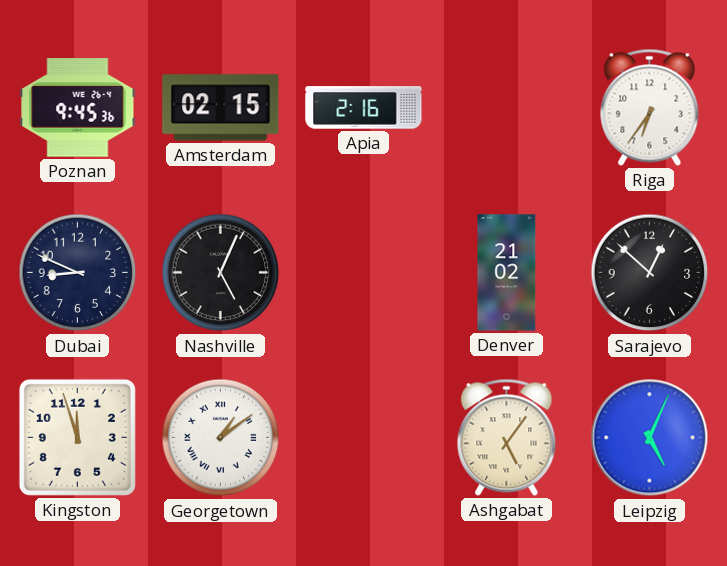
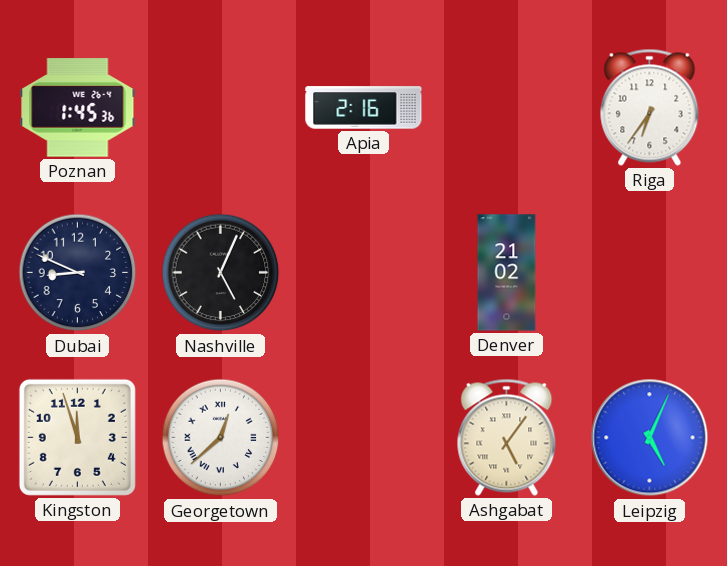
Poznan: 9:45 -> 1:45
Amsterdam: 02:15 -> none
Sarajevo: 12:52 -> none
Georgetown: 1:09 -> 12:38
